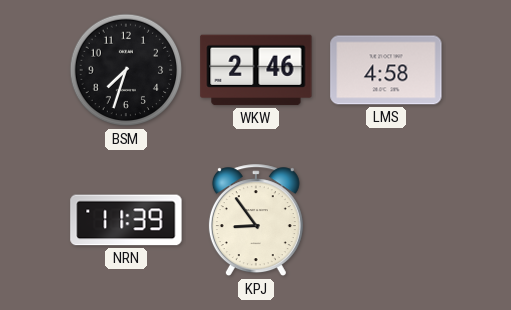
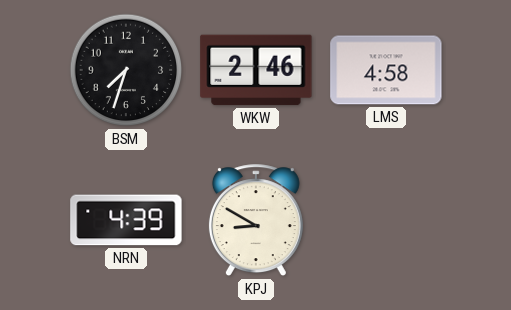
NRN: 11:39 -> 4:39
KPJ: 8:54 -> 8:50
